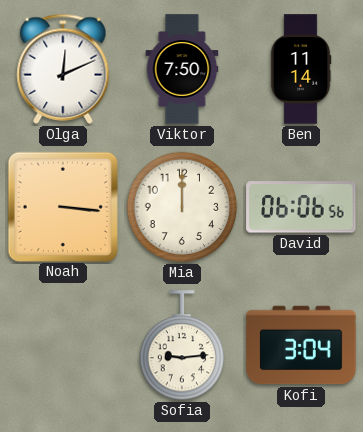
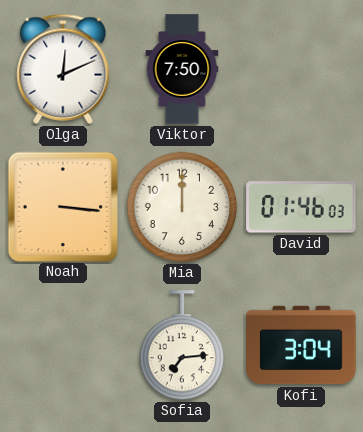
Ben: 11:14 -> none
David: 06:06 -> 01:46
Sofia: 9:14 -> 7:14
